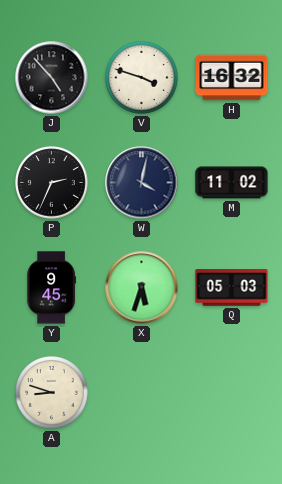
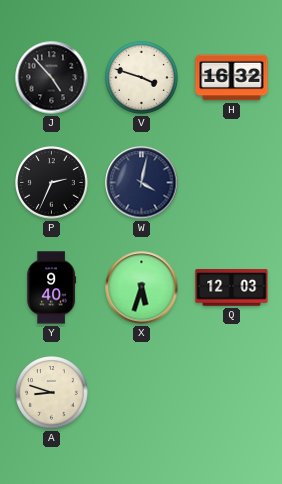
M: 11:02 -> none
Y: 9:45 -> 9:40
Q: 05:03 -> 12:03
